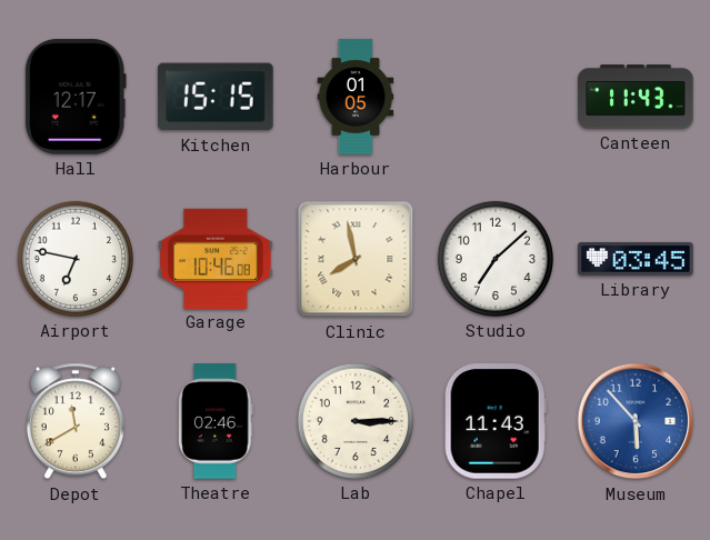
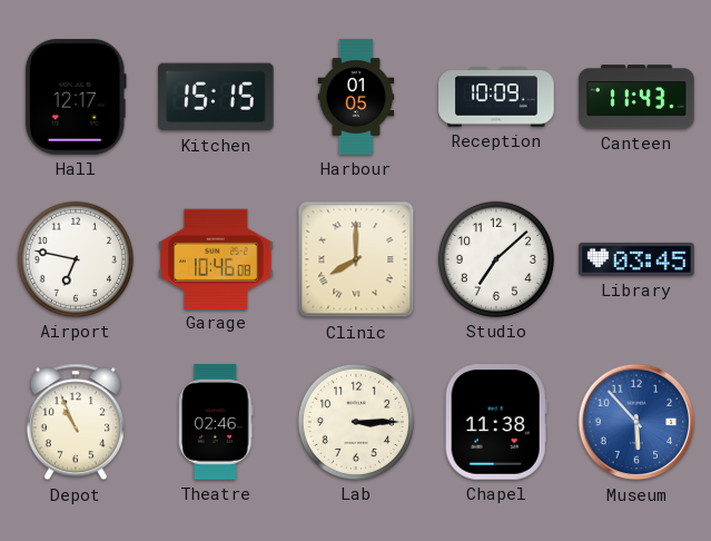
Reception: none -> 10:09
Clinic: 7:58 -> 8:00
Depot: 11:40 -> 10:56
Chapel: 11:43 -> 11:38
